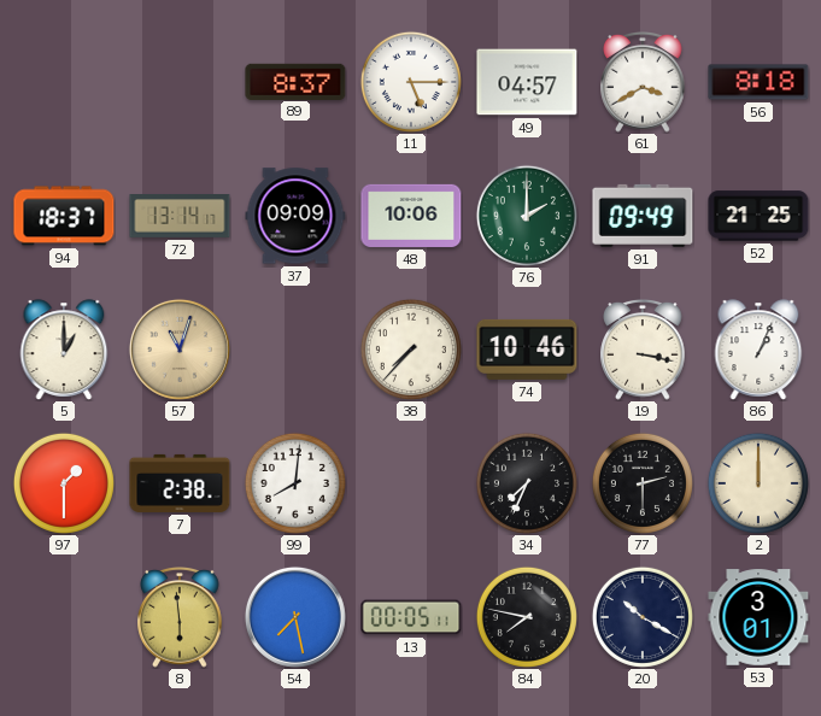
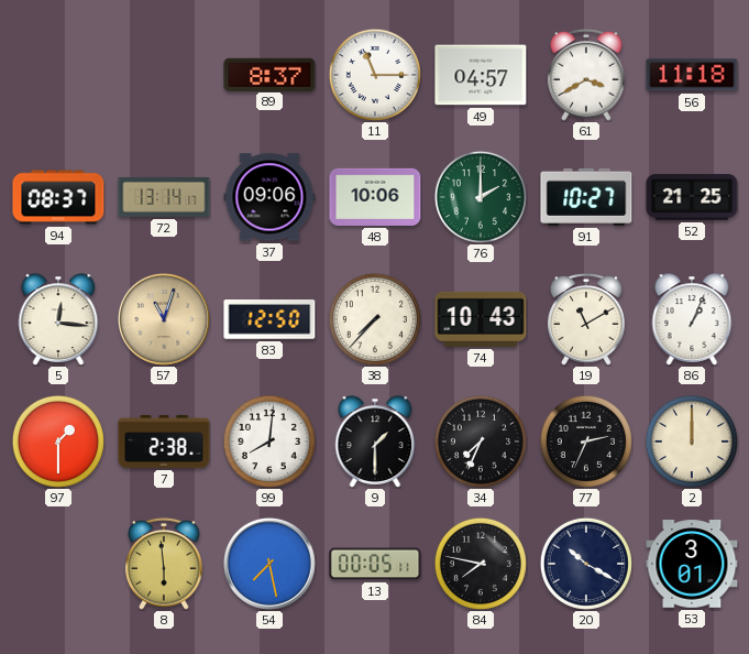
11: 5:15 -> 11:15
56: 8:18 -> 11:18
94: 18:37 -> 08:37
37: 09:09 -> 09:06
91: 09:49 -> 10:27
5: 1:00 -> 12:16
83: none -> 12:50
74: 10:46 -> 10:43
19: 3:17 -> 11:10
9: none -> 1:30
77: 2:30 -> 2:34
